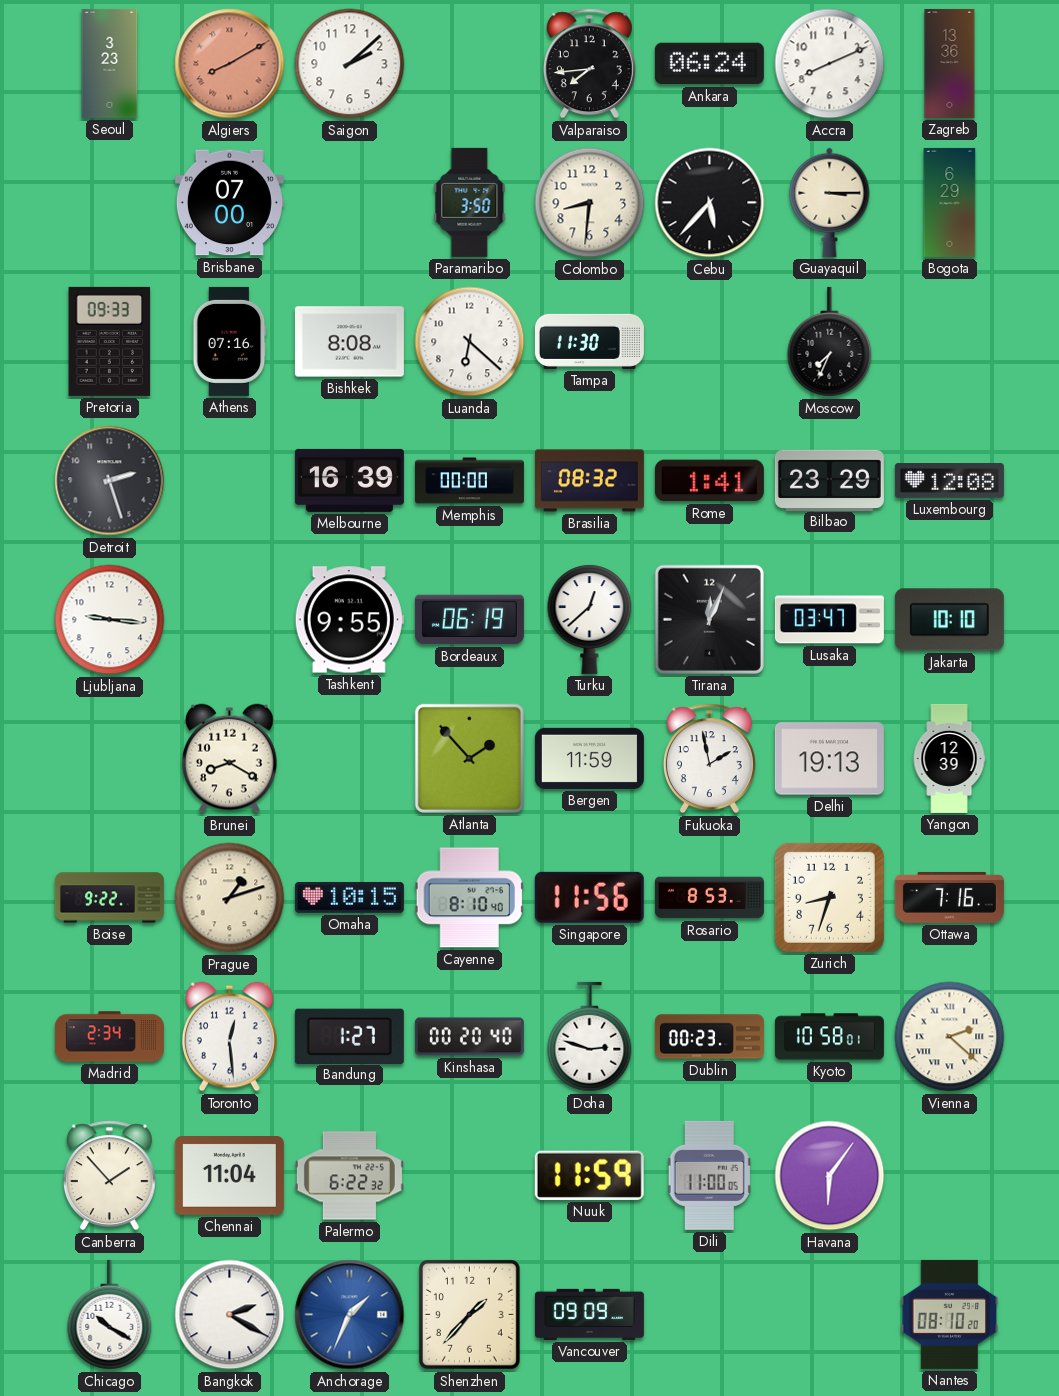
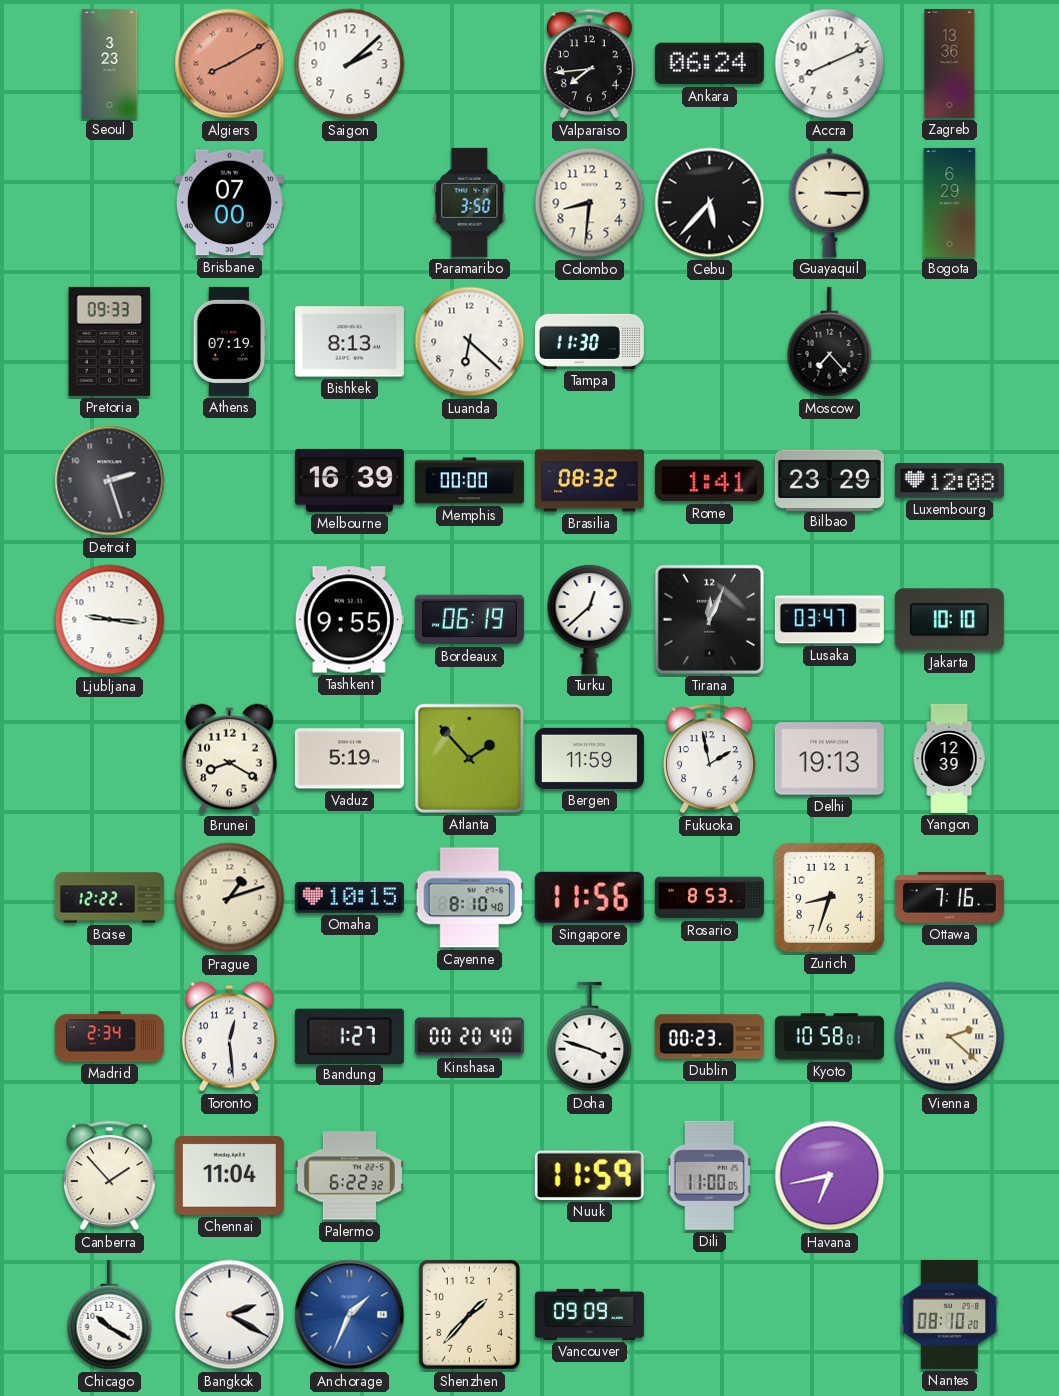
Athens: 07:16 -> 07:19
Bishkek: 8:08 -> 8:13
Moscow: 7:34 -> 7:23
Vaduz: none -> 5:19
Boise: 9:22 -> 12:22
Doha: 2:48 -> 3:48
Havana: 6:06 -> 6:43
